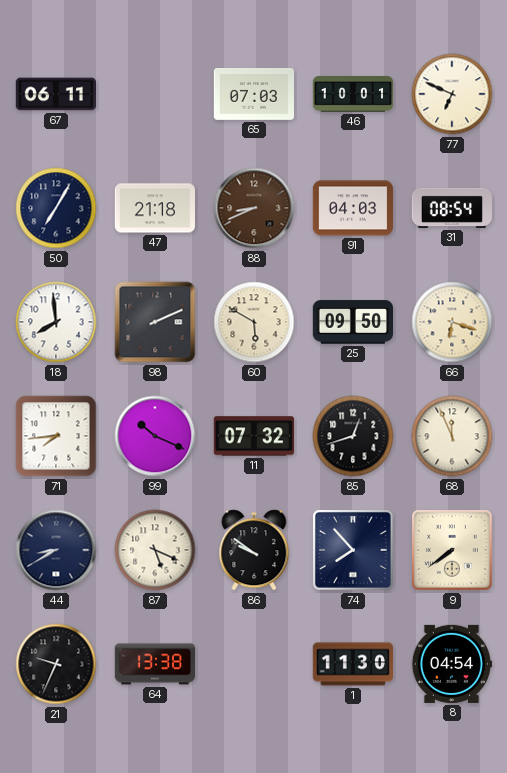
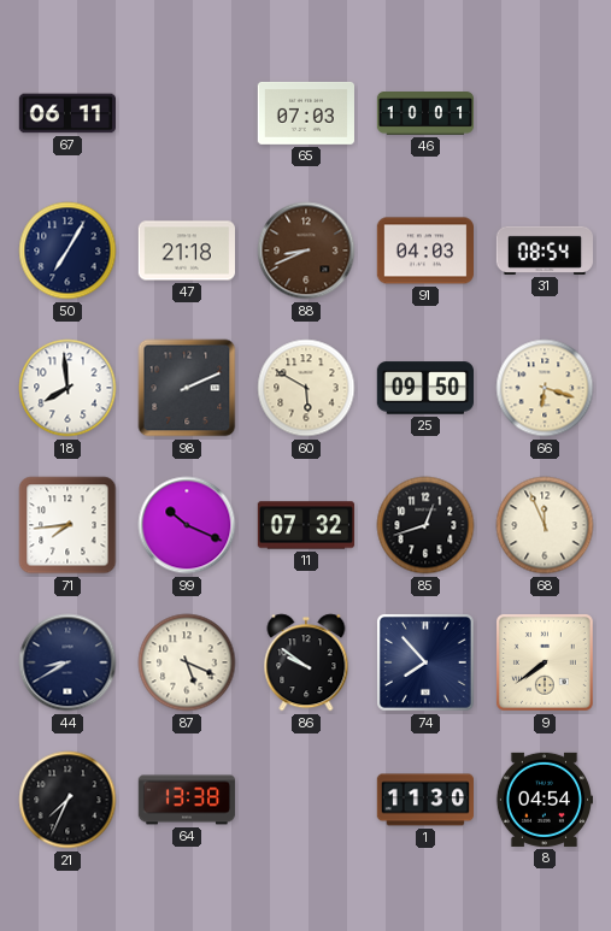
77: 6:49 -> none
21: 9:34 -> 7:34
